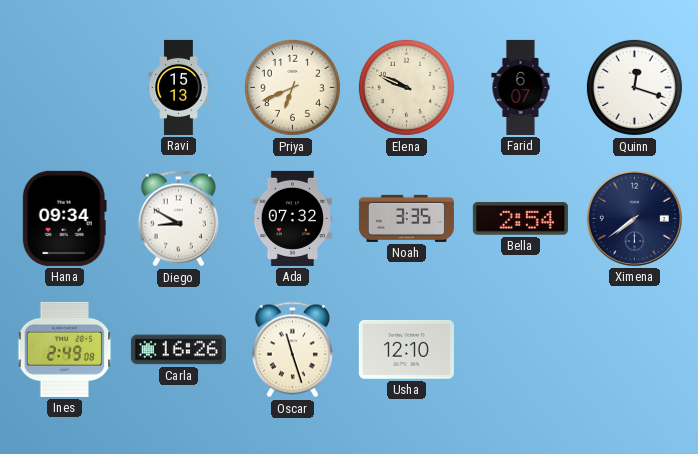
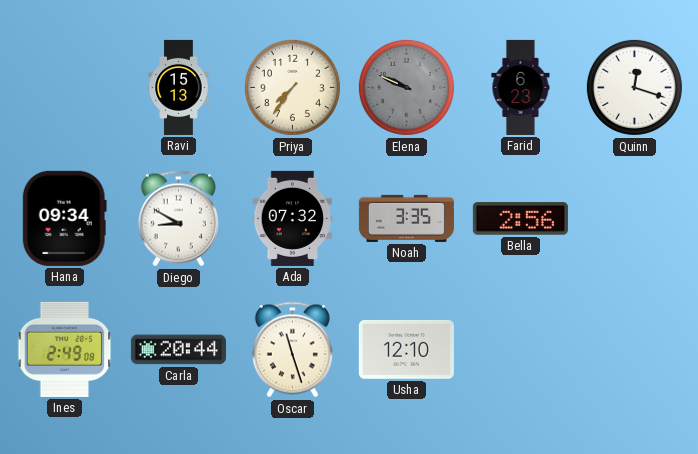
Priya: 6:41 -> 7:36
Elena dial: cream -> grey
Farid: 6:07 -> 6:23
Bella: 2:54 -> 2:56
Ximena: 7:39 -> none
Carla: 16:26 -> 20:44
